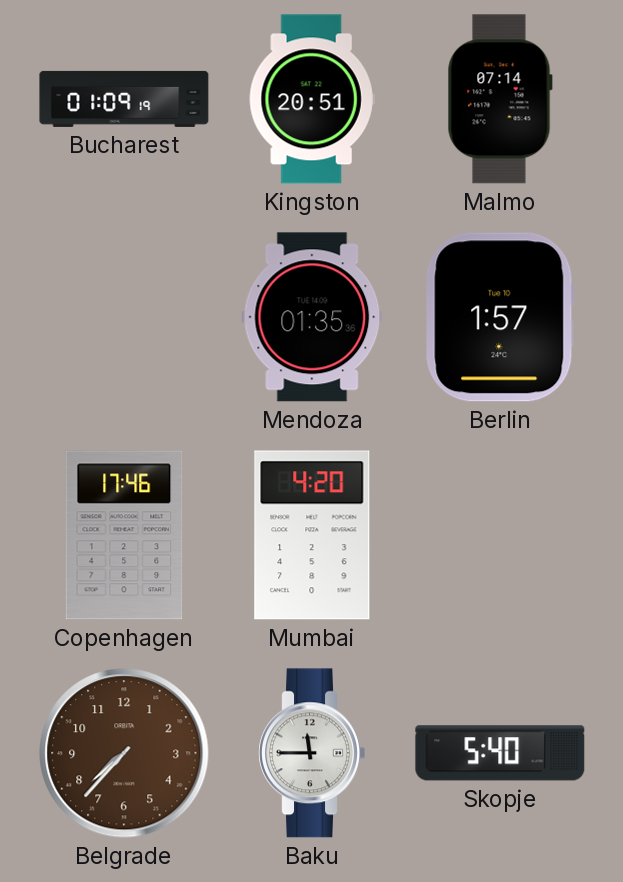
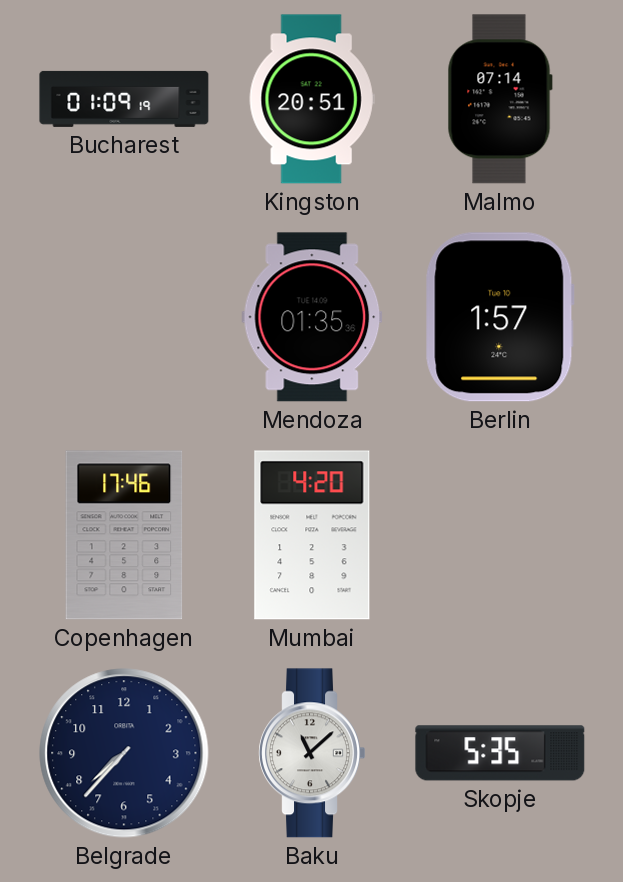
Belgrade dial: brown -> navy
Baku: 11:45 -> 11:08
Skopje: 5:40 -> 5:35
